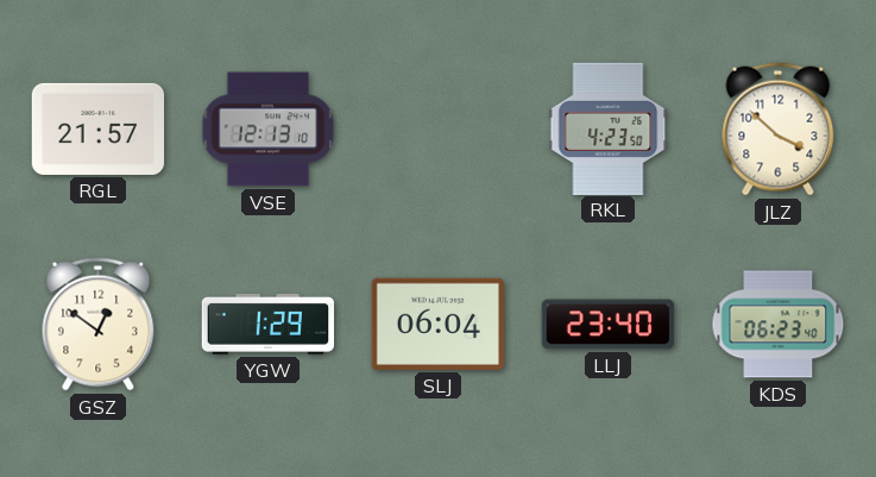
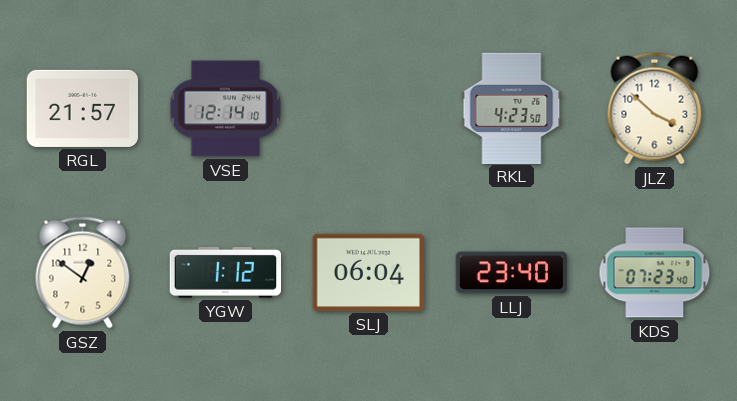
VSE: 12:13 -> 12:14
YGW: 1:29 -> 1:12
KDS: 06:23 -> 07:23
